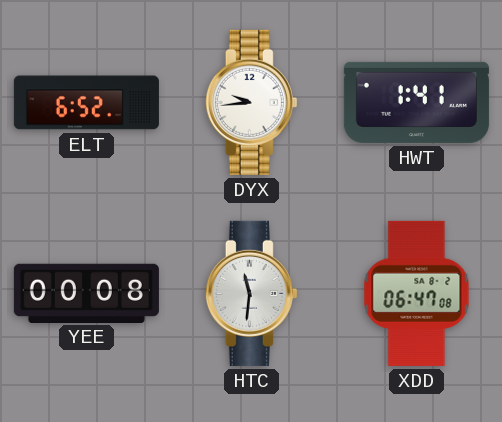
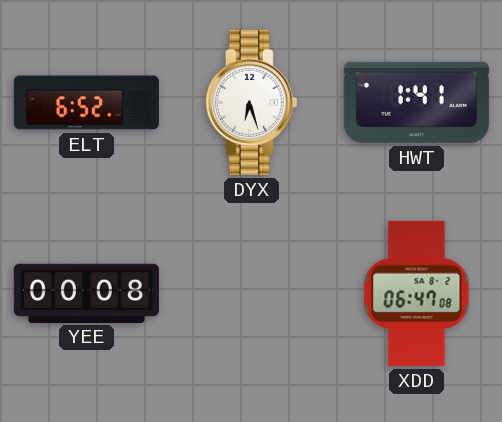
DYX: 9:44 -> 6:27
HTC: 11:31 -> none
